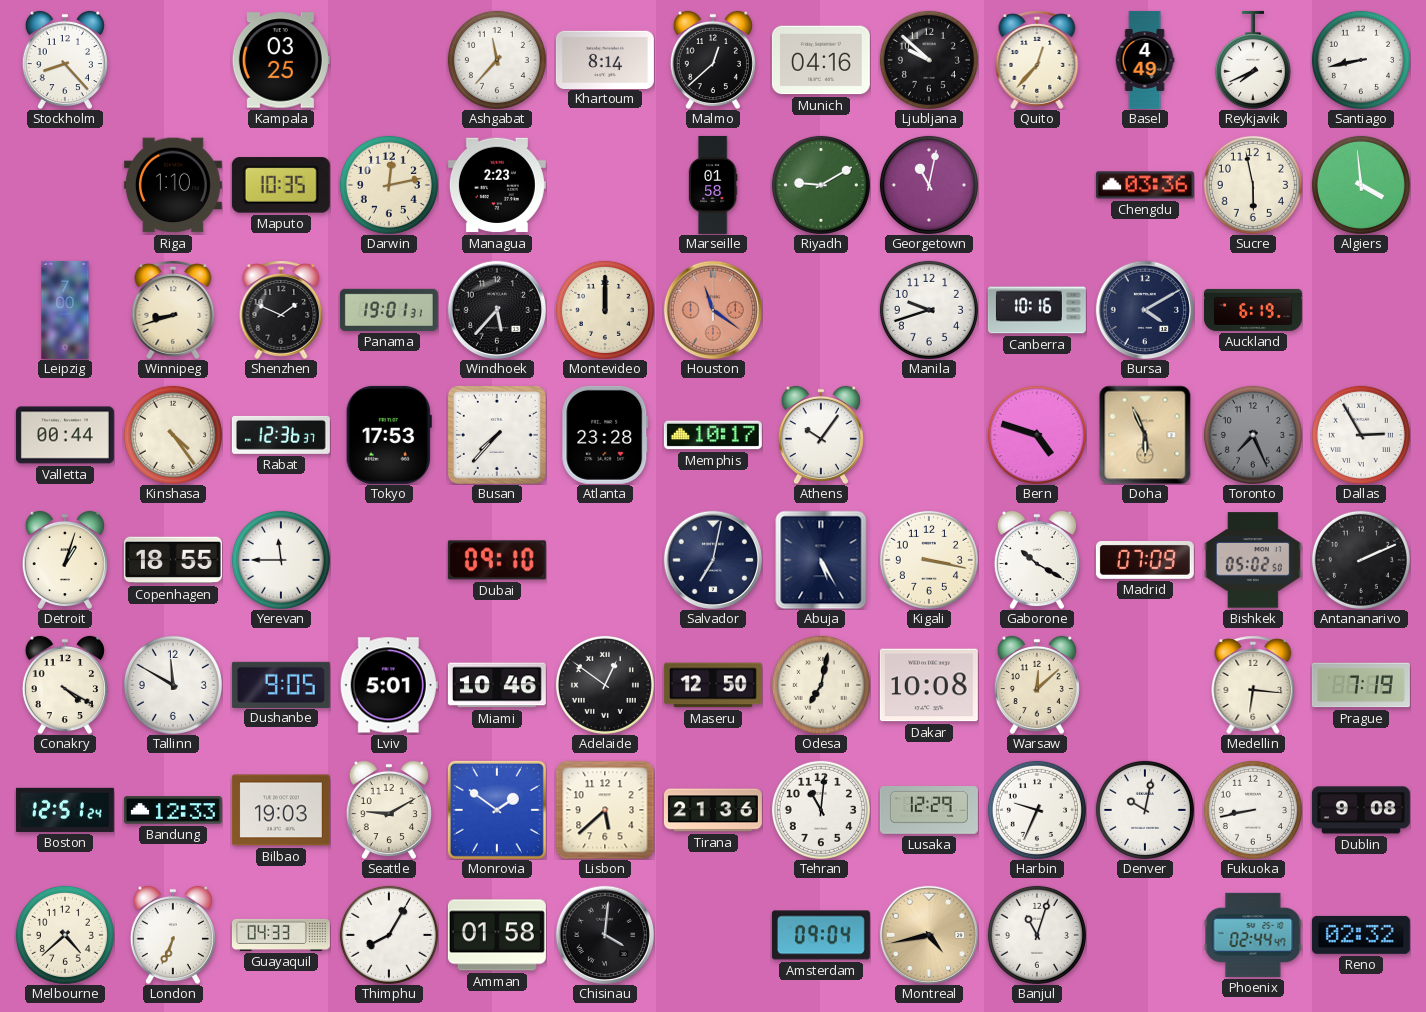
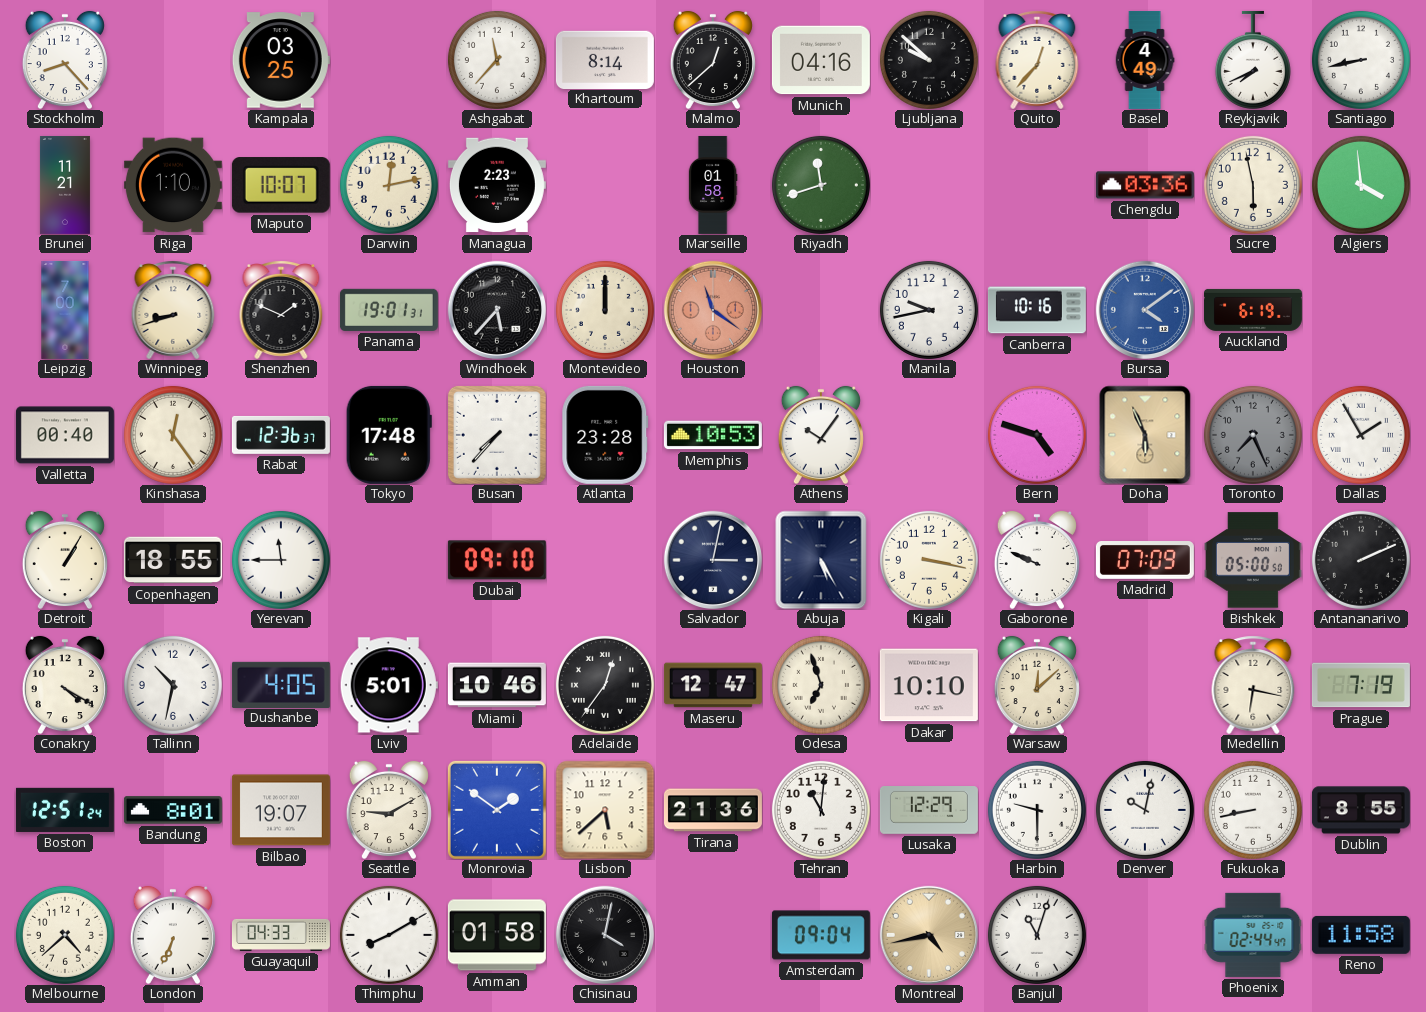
Brunei: none -> 11:21
Maputo: 10:35 -> 10:07
Riyadh: 9:10 -> 11:42
Georgetown: 11:02 -> none
Manila: 9:42 -> 9:43
Bursa: 4:10 -> 4:09
Bursa dial: navy -> blue
Valletta: 00:44 -> 00:40
Kinshasa: 4:24 -> 12:24
Tokyo: 17:53 -> 17:48
Memphis: 10:17 -> 10:53
Dallas: 2:55 -> 1:55
Detroit: 1:03 -> 1:05
Salvador: 7:02 -> 3:02
Gaborone: 10:20 -> 9:49
Bishkek: 05:02 -> 05:00
Tallinn: 11:50 -> 10:32
Dushanbe: 9:05 -> 4:05
Adelaide: 12:51 -> 12:36
Maseru: 12:50 -> 12:47
Odesa: 7:02 -> 6:57
Dakar: 10:08 -> 10:10
Medellin: 6:16 -> 6:17
Bandung: 12:33 -> 8:01
Bilbao: 19:03 -> 19:07
Harbin: 9:34 -> 9:30
Dublin: 9:08 -> 8:55
Thimphu: 8:05 -> 8:10
Chisinau: 4:01 -> 4:02
Reno: 02:32 -> 11:58
